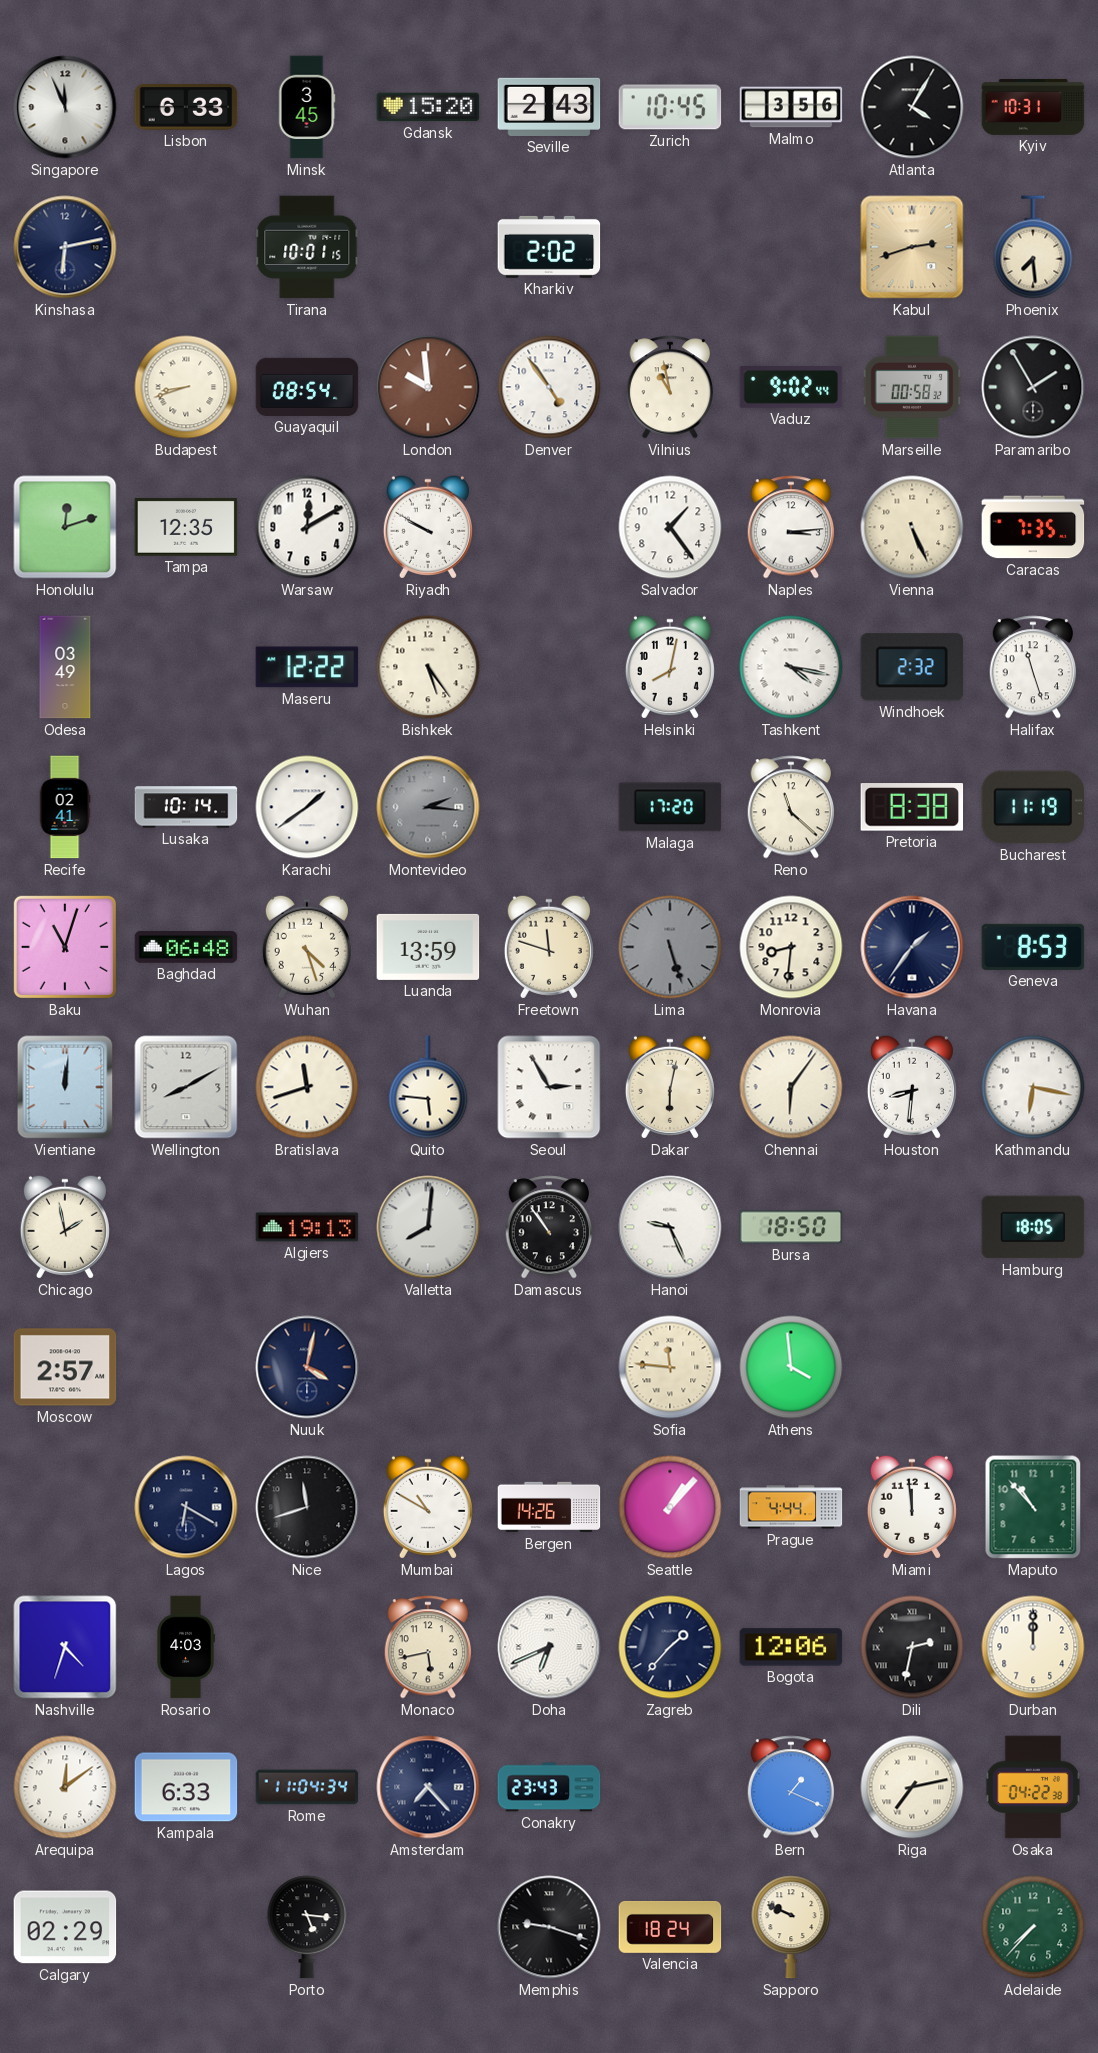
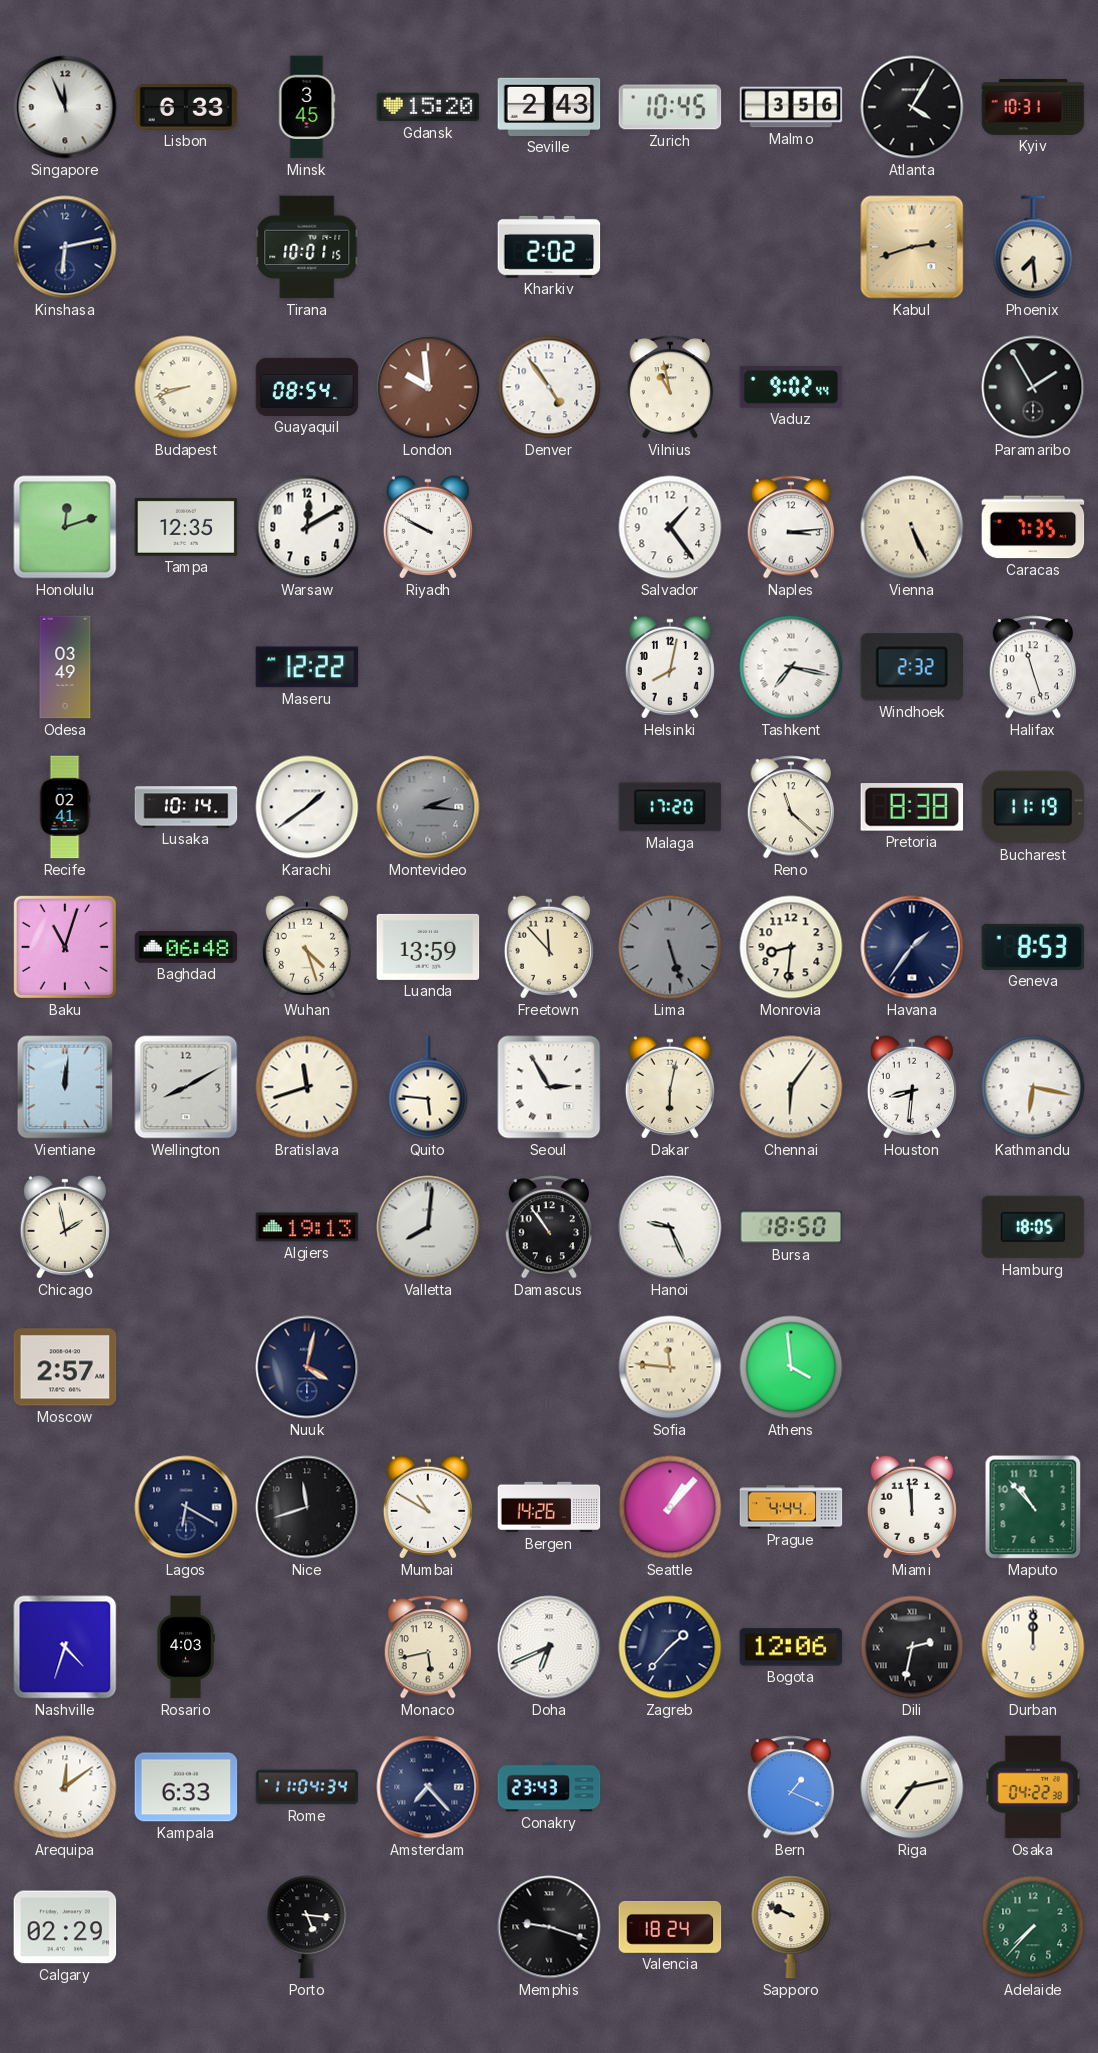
Marseille: 00:58 -> none
Bishkek: 5:24 -> none
Tashkent: 4:17 -> 7:17
Freetown: 11:48 -> 11:53
